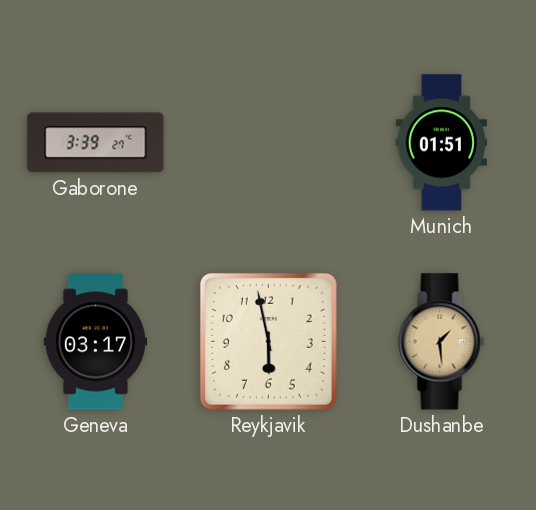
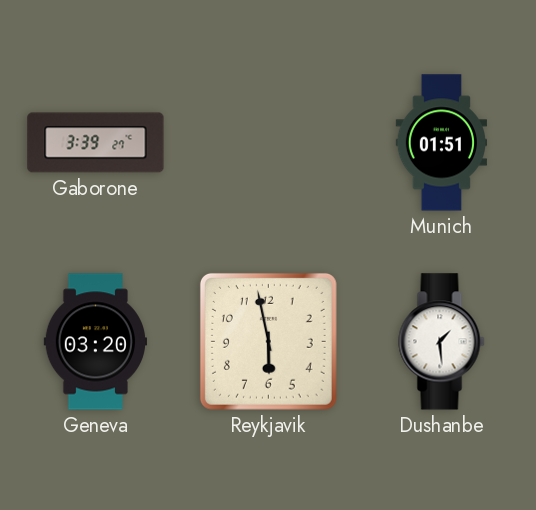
Geneva: 03:17 -> 03:20
Dushanbe dial: champagne -> white
